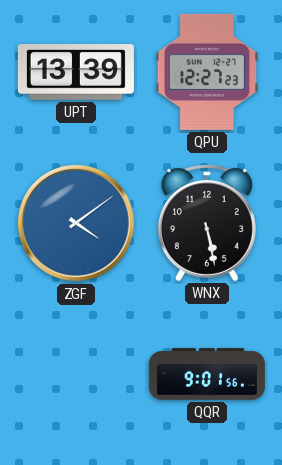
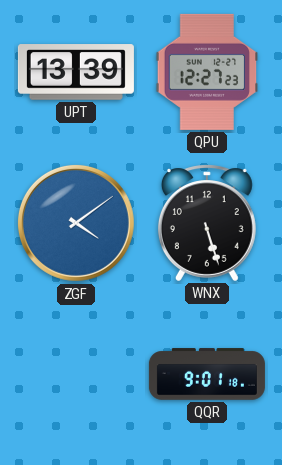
WNX: 5:28 -> 5:27
QQR: 9:01:56 -> 9:01:18
